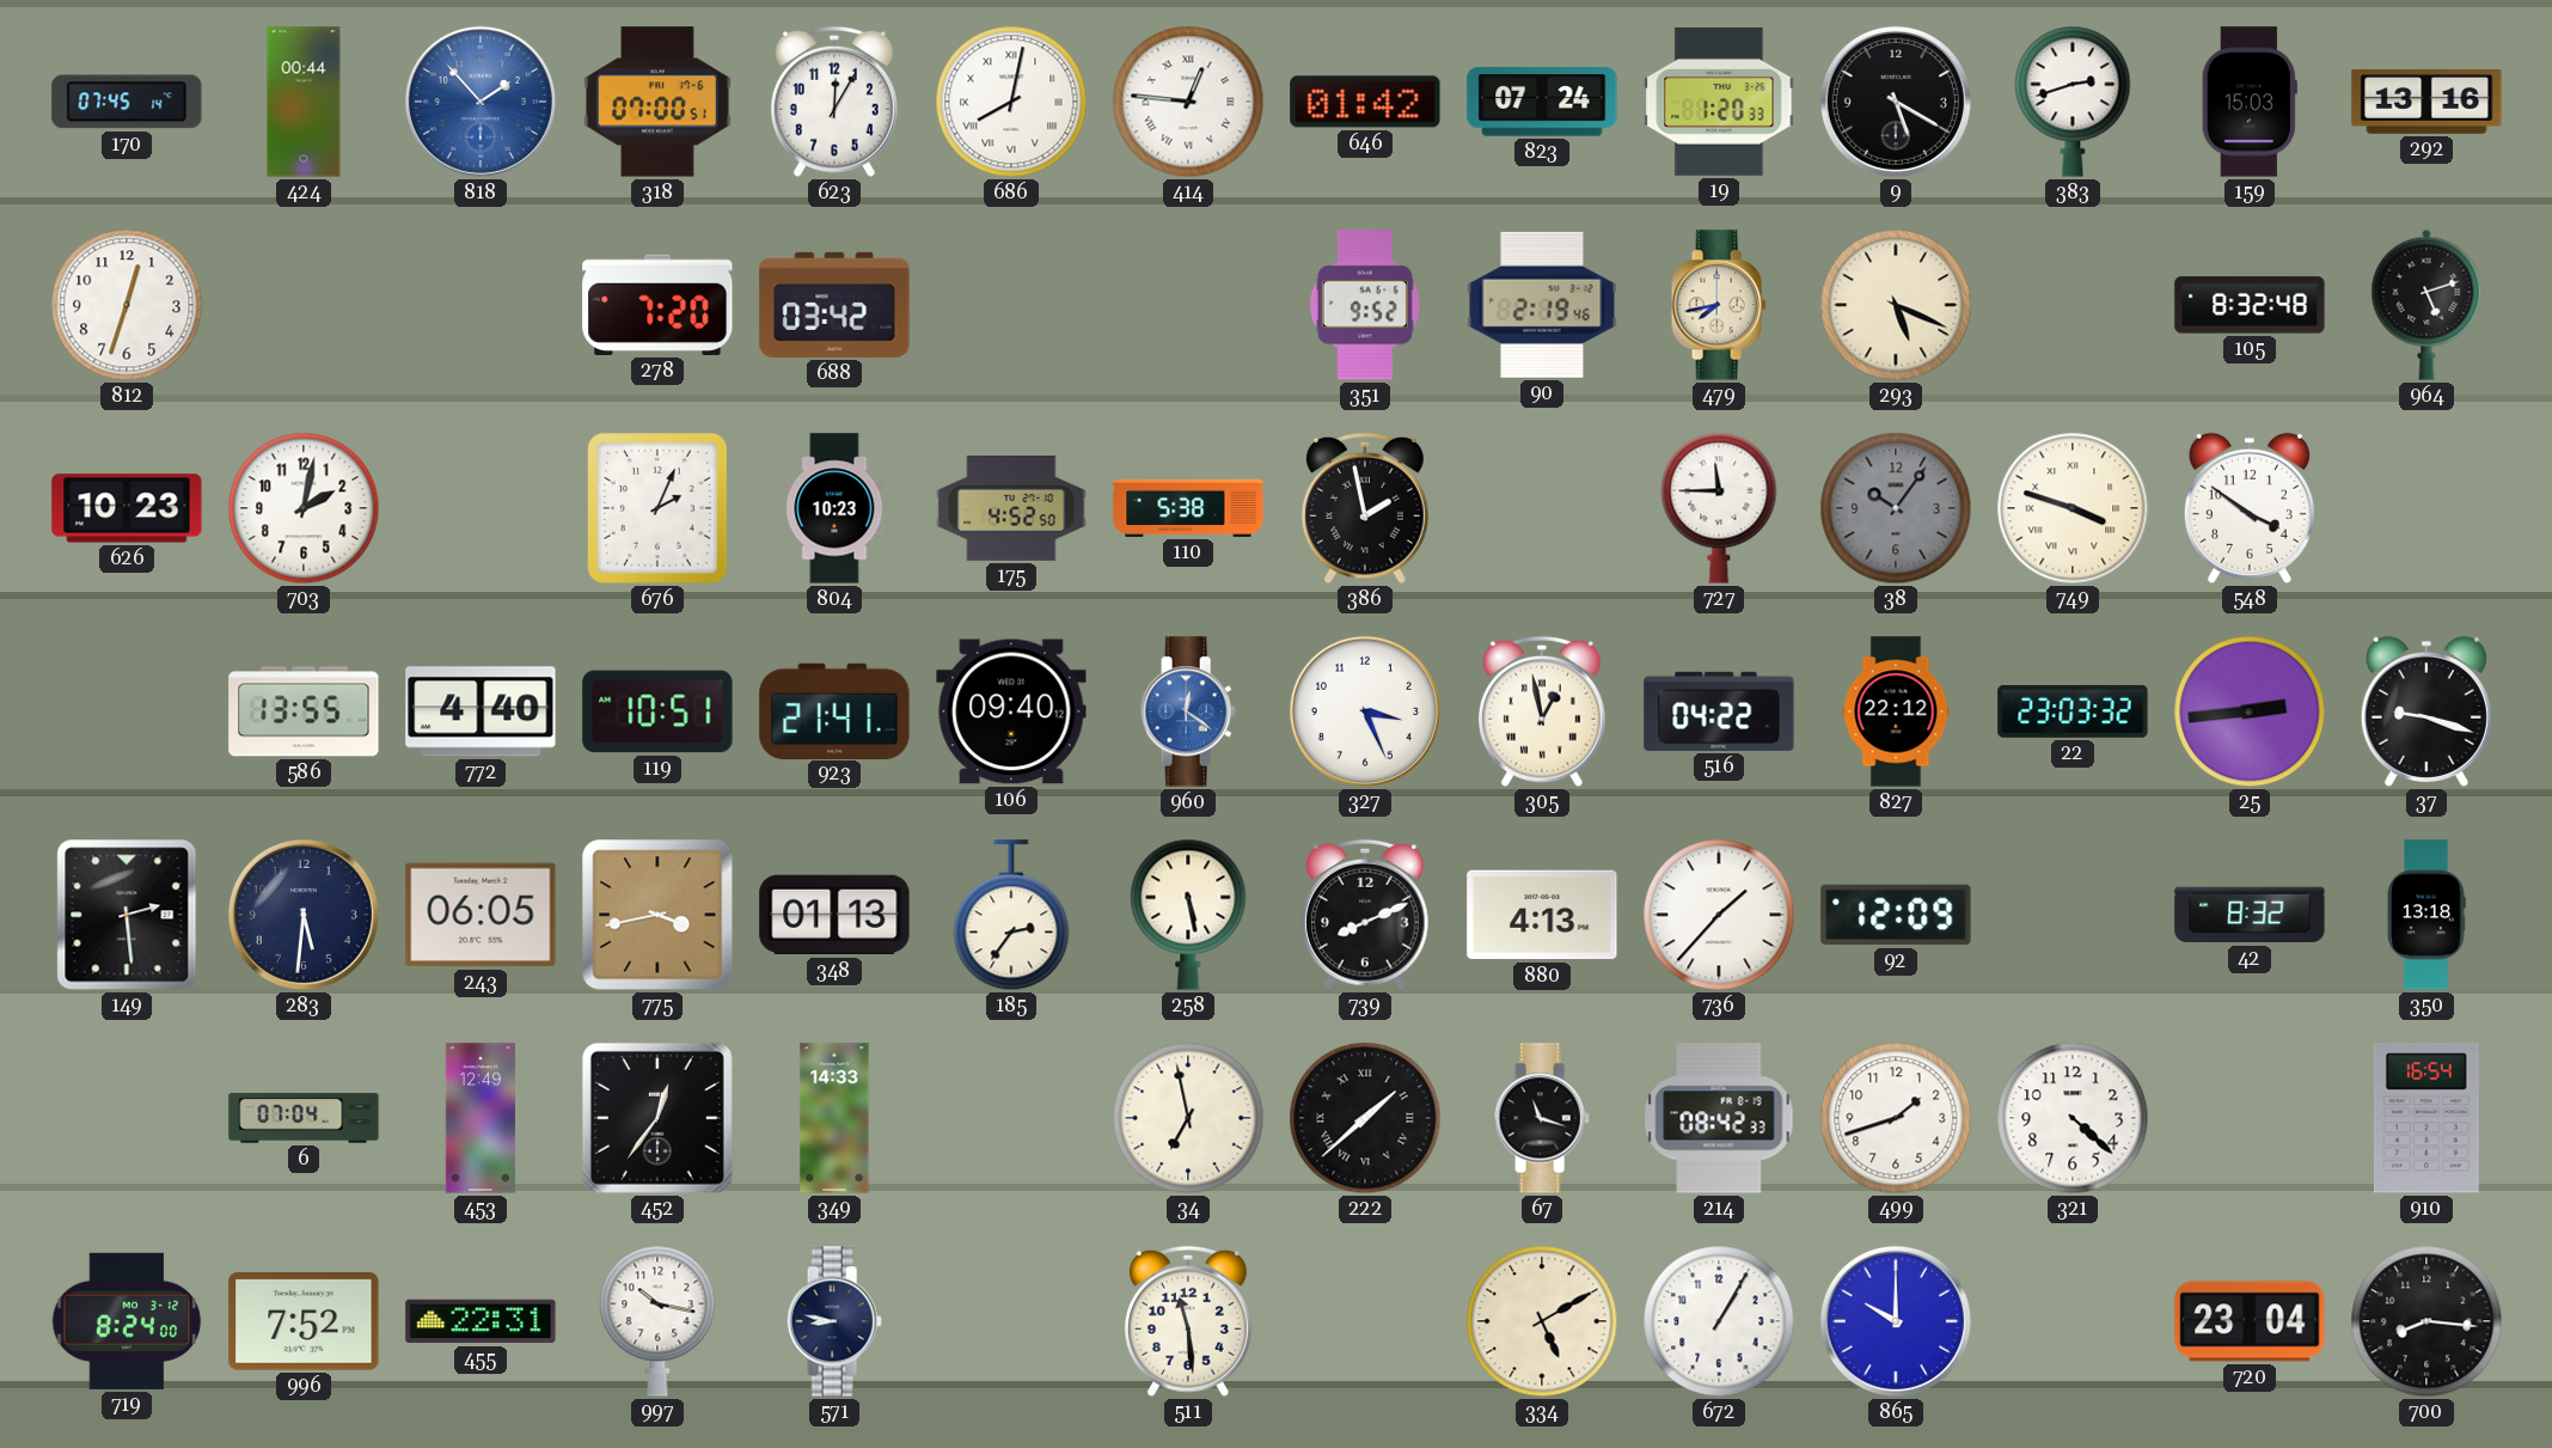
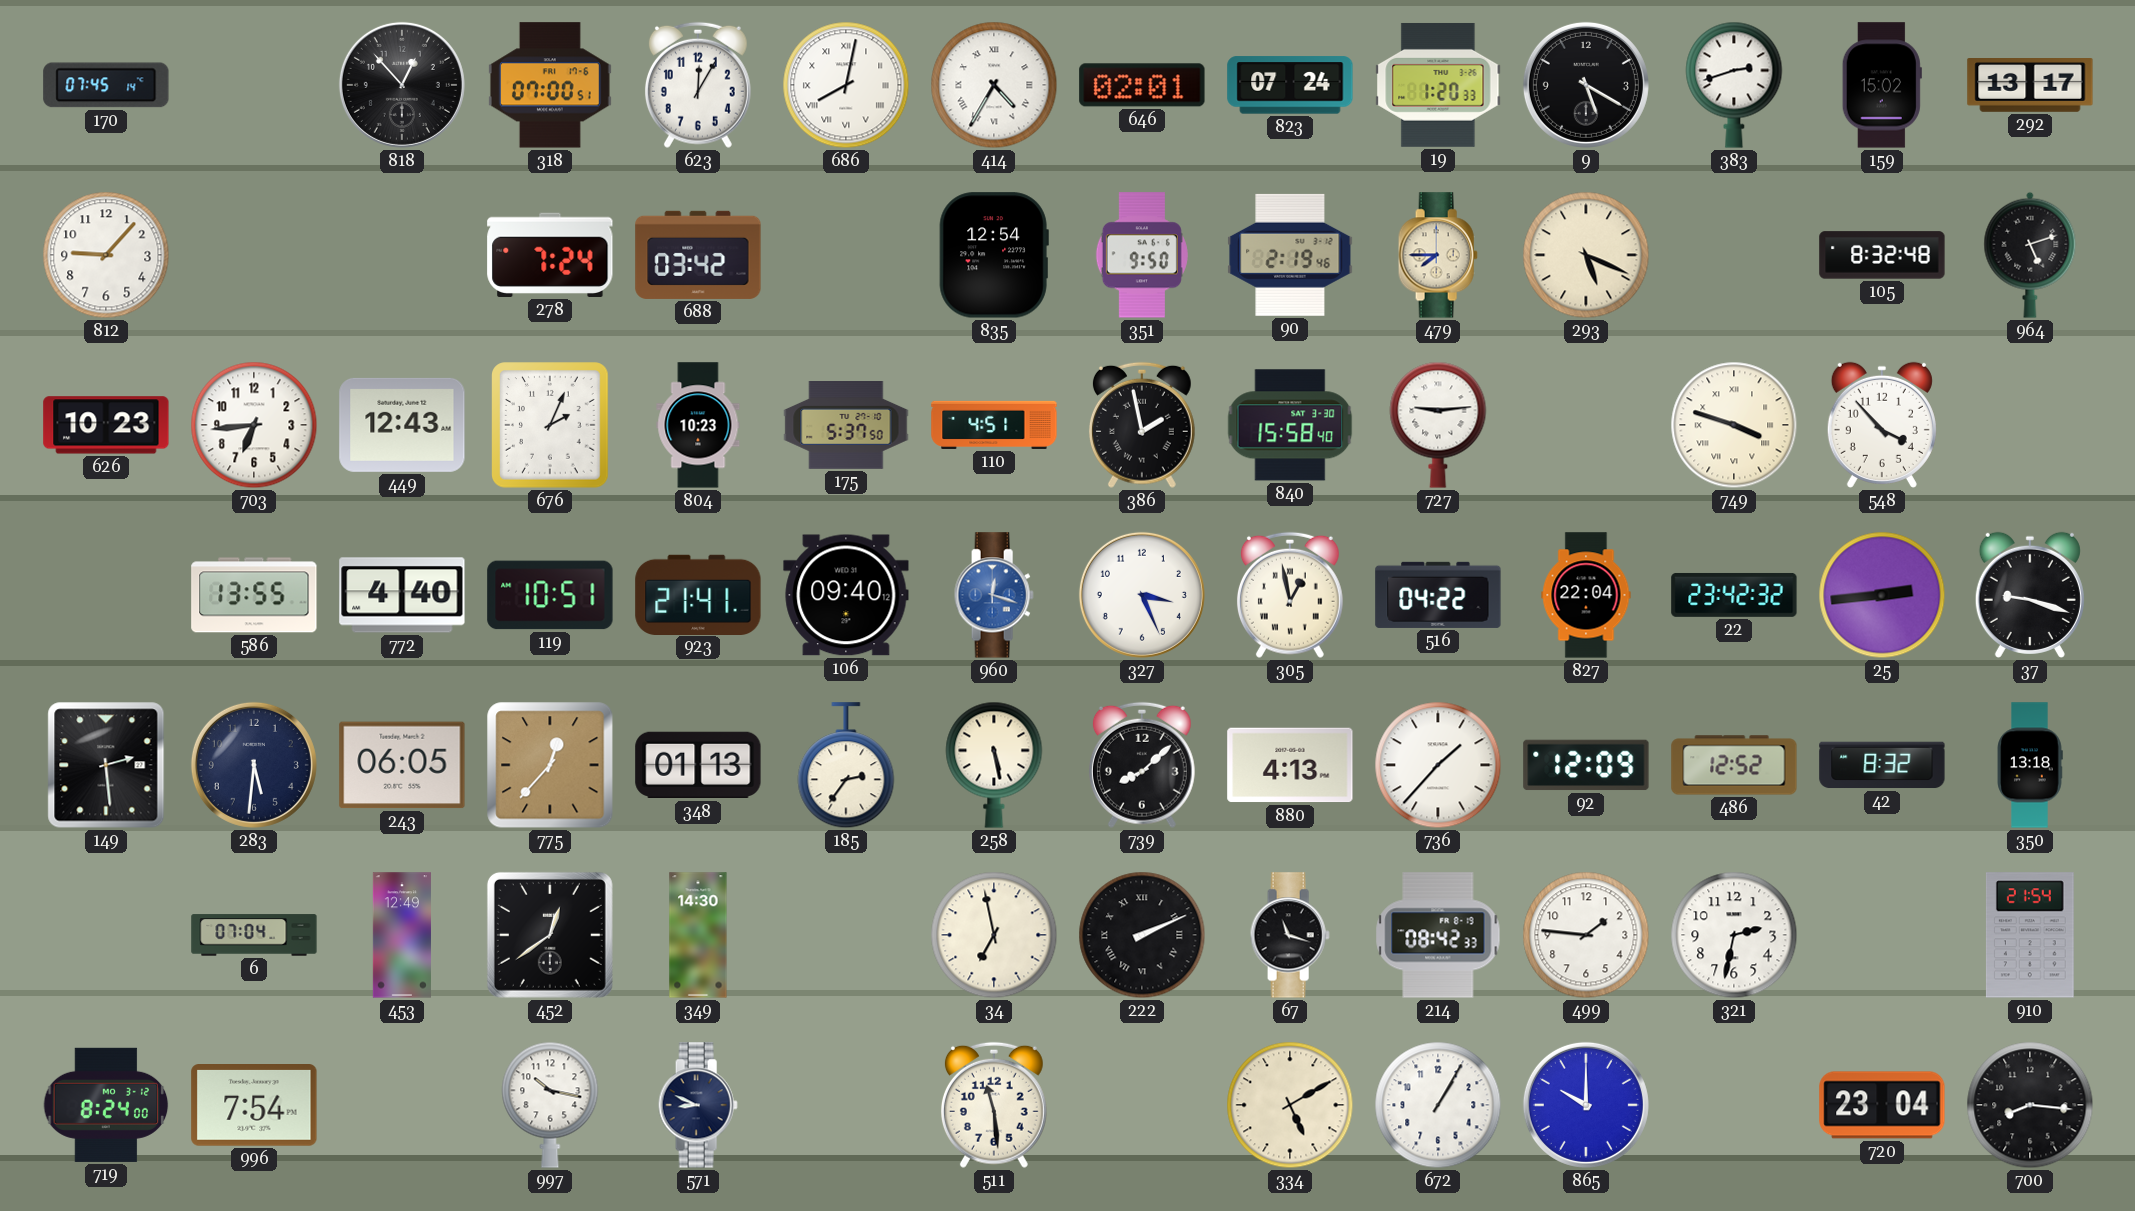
424: 00:44 -> none
818: 1:53 -> 12:53
818 dial: blue -> black
414: 12:46 -> 4:35
646: 01:42 -> 02:01
159: 15:03 -> 15:02
292: 13:16 -> 13:17
812: 12:33 -> 9:07
278: 7:20 -> 7:24
835: none -> 12:54
351: 9:52 -> 9:50
479: 7:43 -> 7:45
703: 2:02 -> 6:44
449: none -> 12:43
175: 4:52 -> 5:37
110: 5:38 -> 4:51
840: none -> 15:58
727: 11:45 -> 9:14
38: 10:06 -> none
548: 3:51 -> 3:53
960: 12:21 -> 12:18
827: 22:12 -> 22:04
22: 23:03 -> 23:42
775: 3:43 -> 12:37
739: 8:11 -> 8:08
486: none -> 12:52
452: 12:36 -> 12:39
349: 14:33 -> 14:30
222: 1:38 -> 2:11
499: 1:42 -> 1:46
321: 4:22 -> 2:32
910: 16:54 -> 21:54
996: 7:52 -> 7:54
455: 22:31 -> none
571: 8:47 -> 8:49
